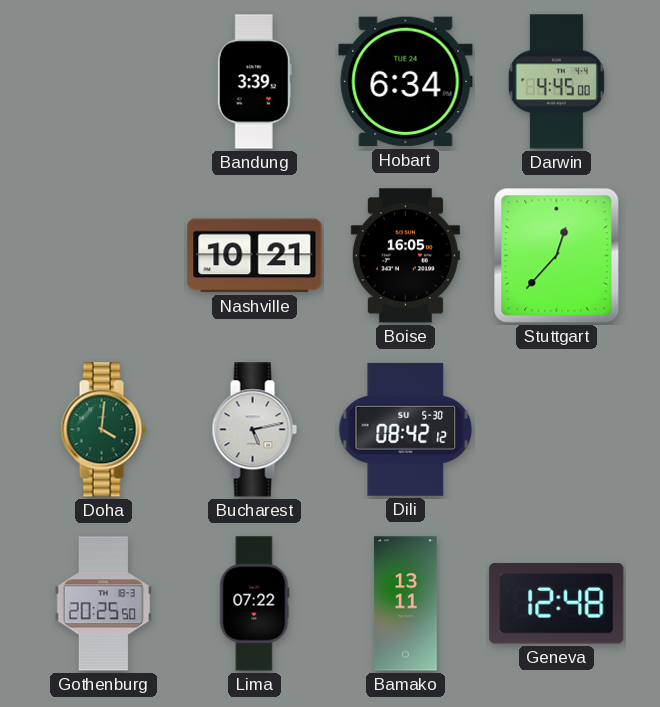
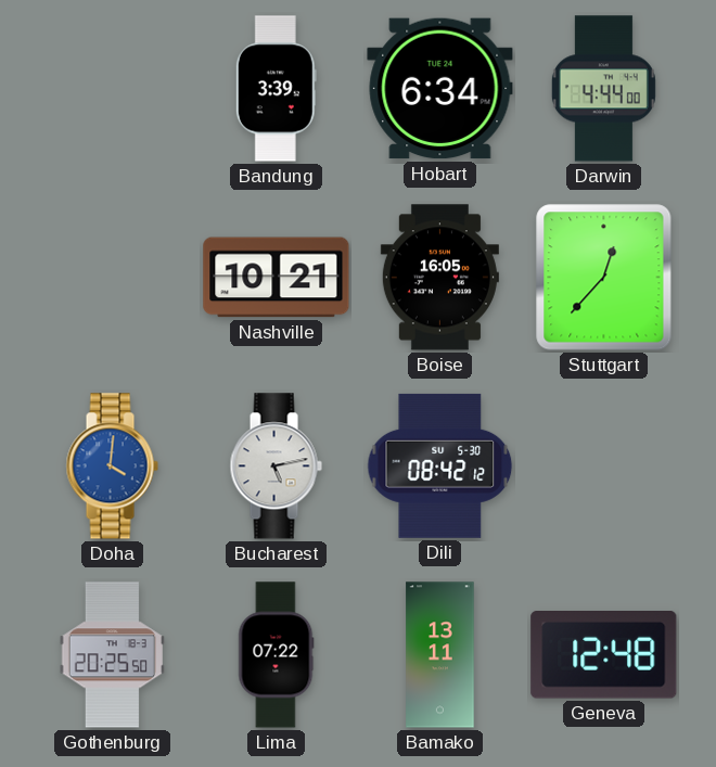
Darwin: 4:45 -> 4:44
Doha dial: green -> blue
